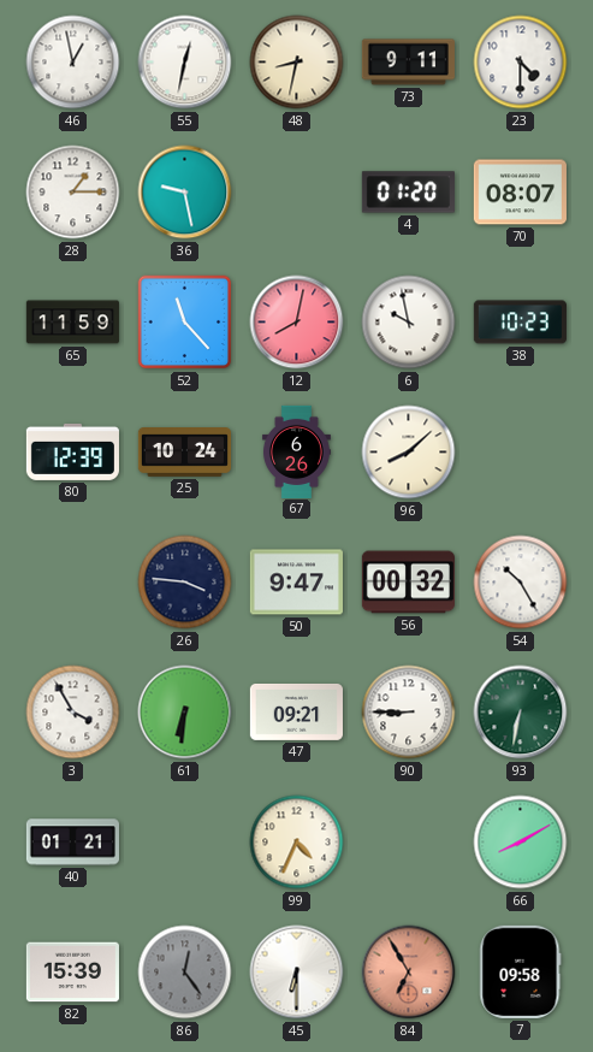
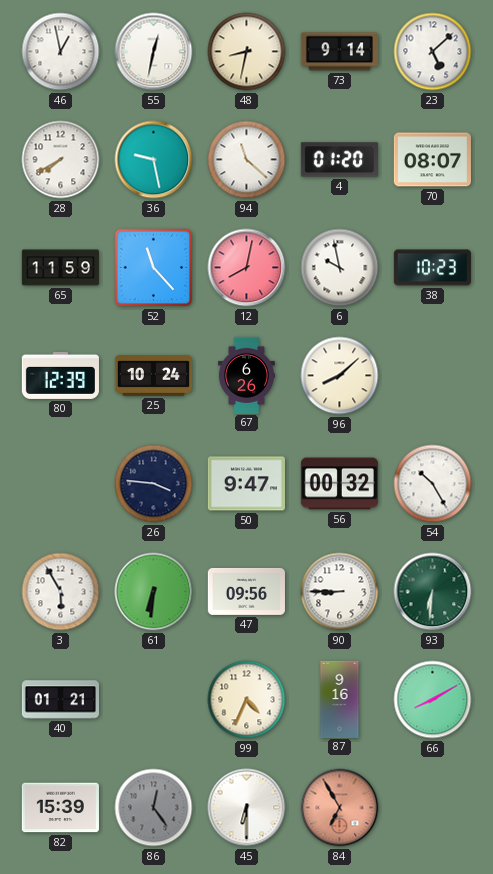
73: 9:11 -> 9:14
23: 4:30 -> 5:08
28: 1:15 -> 7:40
94: none -> 11:22
3: 3:55 -> 5:55
47: 09:21 -> 09:56
93: 6:32 -> 6:31
87: none -> 9:16
7: 09:58 -> none
